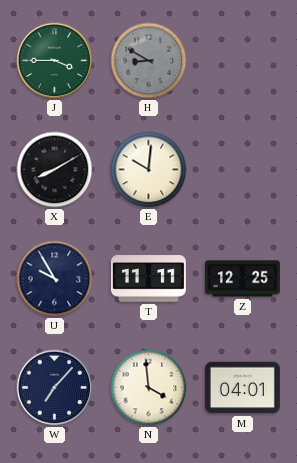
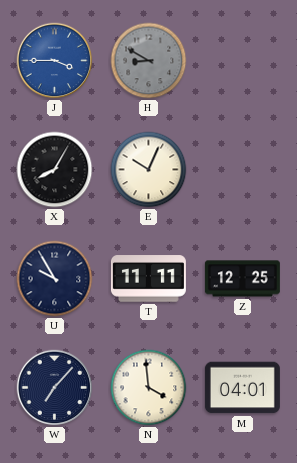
J dial: green -> blue
X: 8:10 -> 8:05
E: 10:01 -> 10:04
